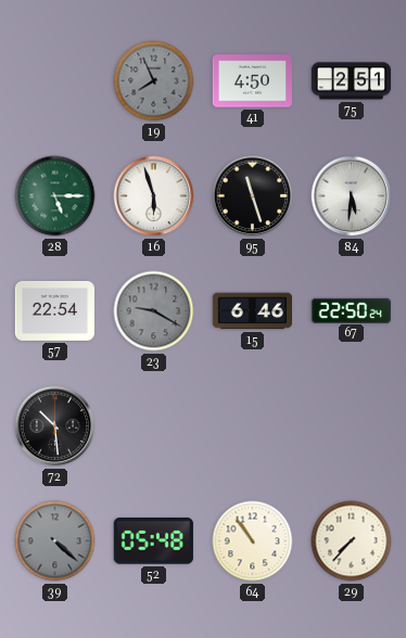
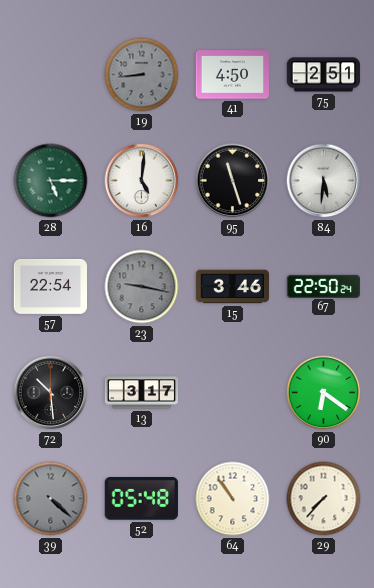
19: 7:56 -> 8:44
16: 5:57 -> 5:01
23: 9:20 -> 9:17
15: 6:46 -> 3:46
13: none -> 3:17
90: none -> 6:21
